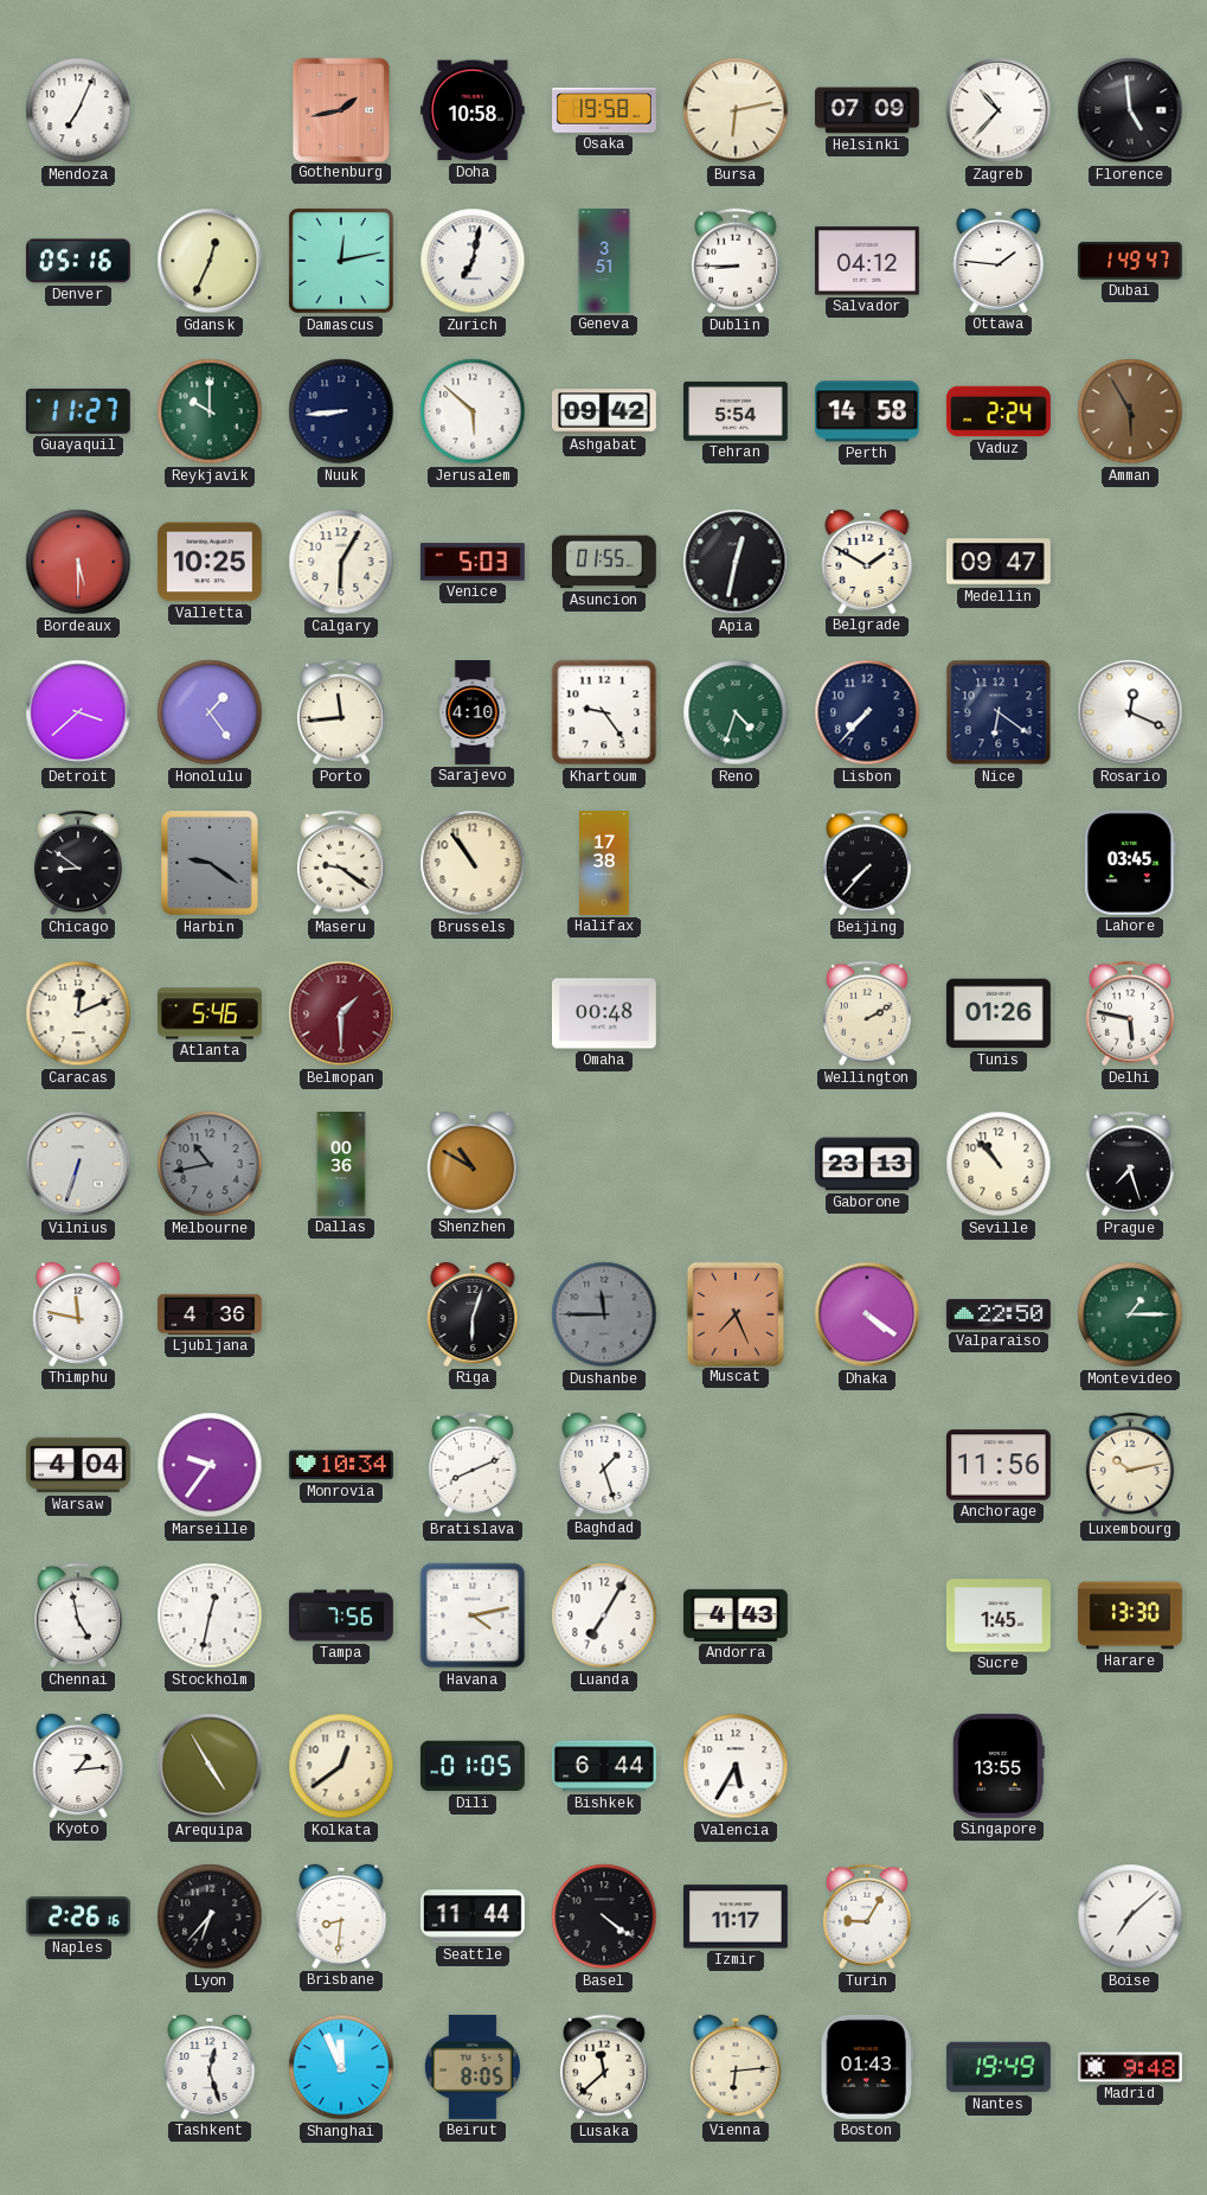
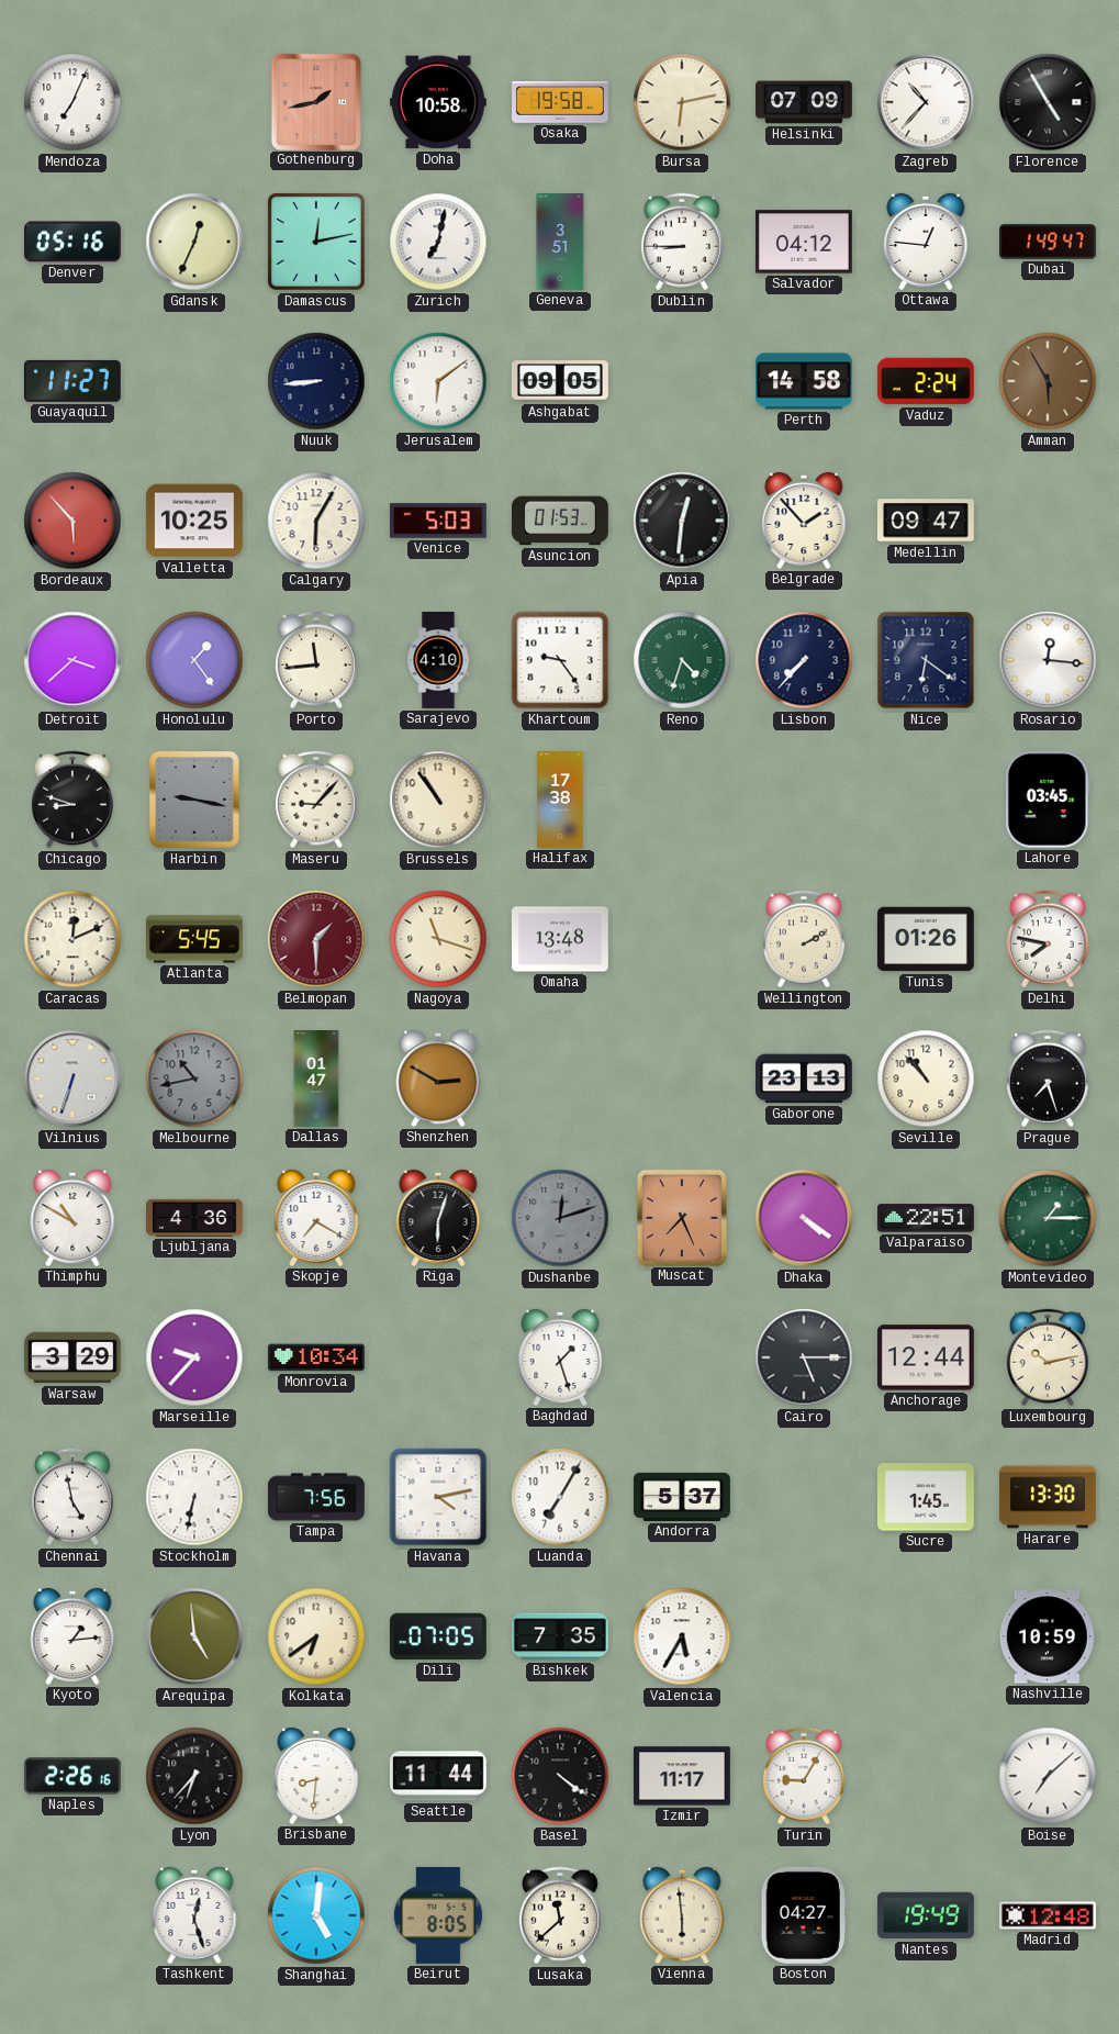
Florence: 4:59 -> 4:55
Ottawa: 1:46 -> 12:46
Reykjavik: 10:00 -> none
Jerusalem: 5:52 -> 6:09
Ashgabat: 09:42 -> 09:05
Tehran: 5:54 -> none
Bordeaux: 5:30 -> 5:53
Asuncion: 01:55 -> 01:53
Apia: 12:32 -> 12:31
Belgrade: 1:50 -> 1:53
Rosario: 12:19 -> 12:16
Chicago: 8:51 -> 8:48
Harbin: 9:21 -> 9:17
Maseru: 9:21 -> 9:07
Beijing: 7:37 -> none
Atlanta: 5:46 -> 5:45
Nagoya: none -> 11:18
Omaha: 00:48 -> 13:48
Delhi: 5:47 -> 7:47
Dallas: 00:36 -> 01:47
Shenzhen: 10:50 -> 2:50
Thimphu: 11:47 -> 10:50
Skopje: none -> 7:20
Dushanbe: 11:45 -> 12:12
Valparaiso: 22:50 -> 22:51
Warsaw: 4:04 -> 3:29
Marseille: 9:36 -> 9:37
Bratislava: 8:11 -> none
Cairo: none -> 5:15
Anchorage: 11:56 -> 12:44
Stockholm: 12:32 -> 6:32
Andorra: 4:43 -> 5:37
Arequipa: 4:55 -> 4:59
Kolkata: 12:39 -> 6:39
Dili: 01:05 -> 07:05
Bishkek: 6:44 -> 7:35
Singapore: 13:55 -> none
Nashville: none -> 10:59
Shanghai: 11:56 -> 5:01
Vienna: 6:14 -> 5:59
Boston: 01:43 -> 04:27
Madrid: 9:48 -> 12:48
